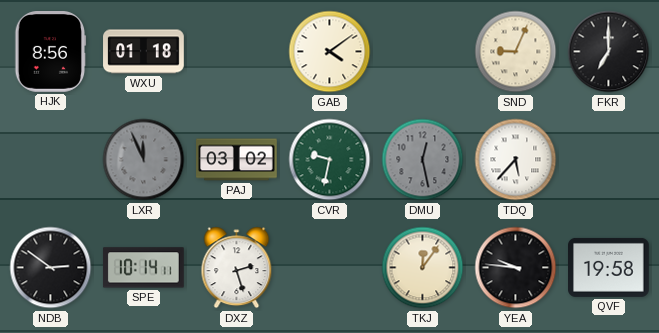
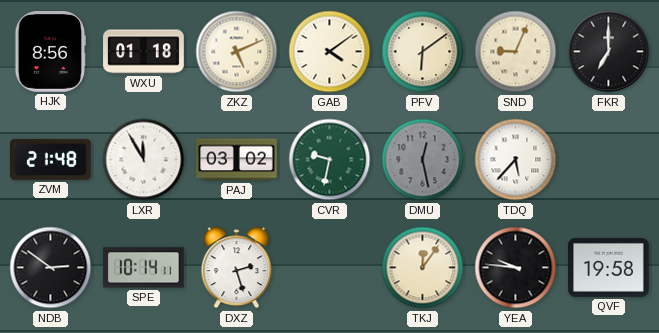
ZKZ: none -> 5:11
PFV: none -> 6:09
ZVM: none -> 21:48
LXR: 11:56 -> 11:55
LXR dial: grey -> white
